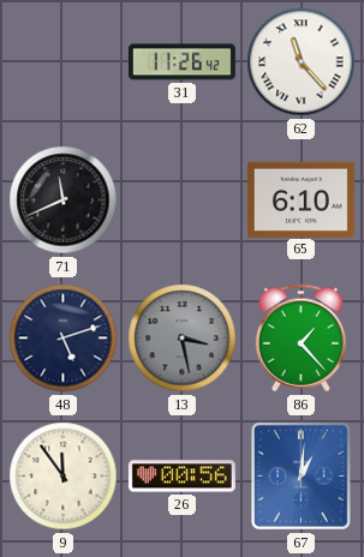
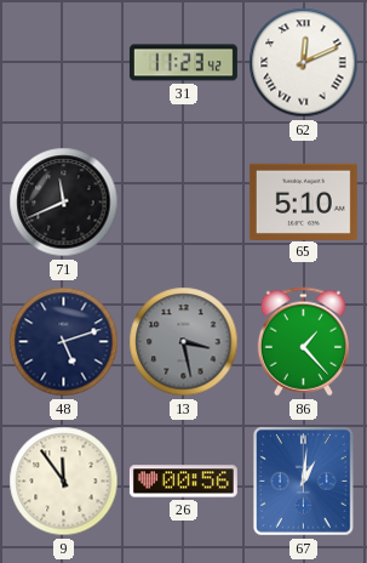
31: 11:26 -> 11:23
62: 11:23 -> 12:11
65: 6:10 -> 5:10
